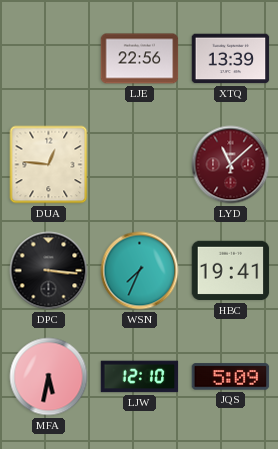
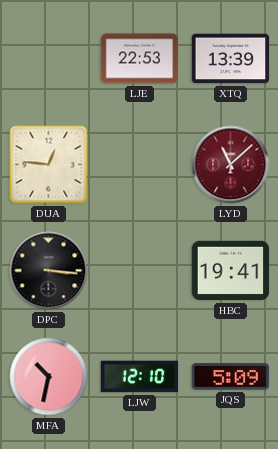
LJE: 22:56 -> 22:53
WSN: 7:34 -> none
MFA: 5:32 -> 10:32
